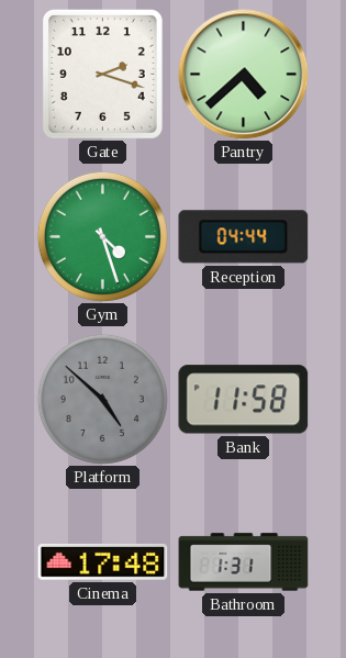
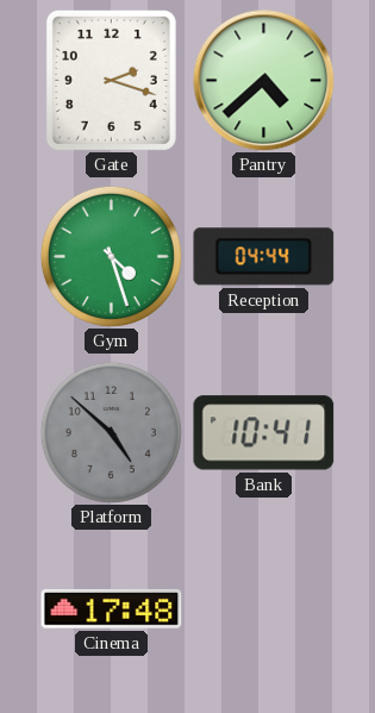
Bank: 11:58 -> 10:41
Bathroom: 1:31 -> none
